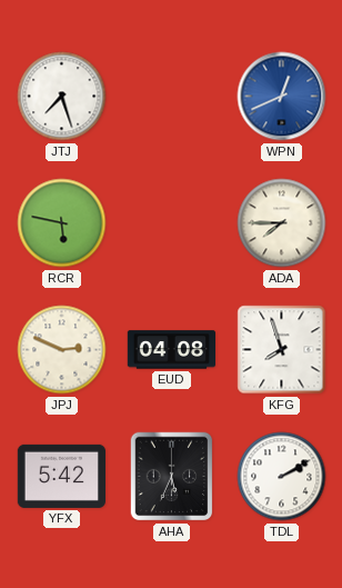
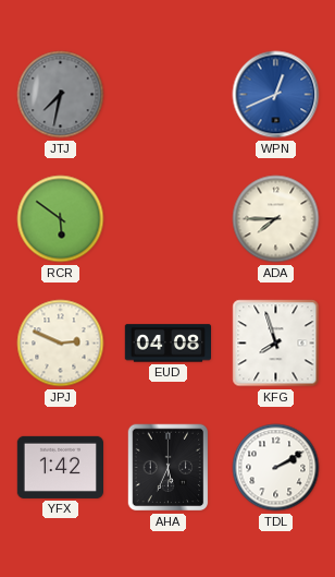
JTJ: 7:27 -> 7:32
JTJ dial: white -> grey
RCR: 5:47 -> 5:51
YFX: 5:42 -> 1:42
